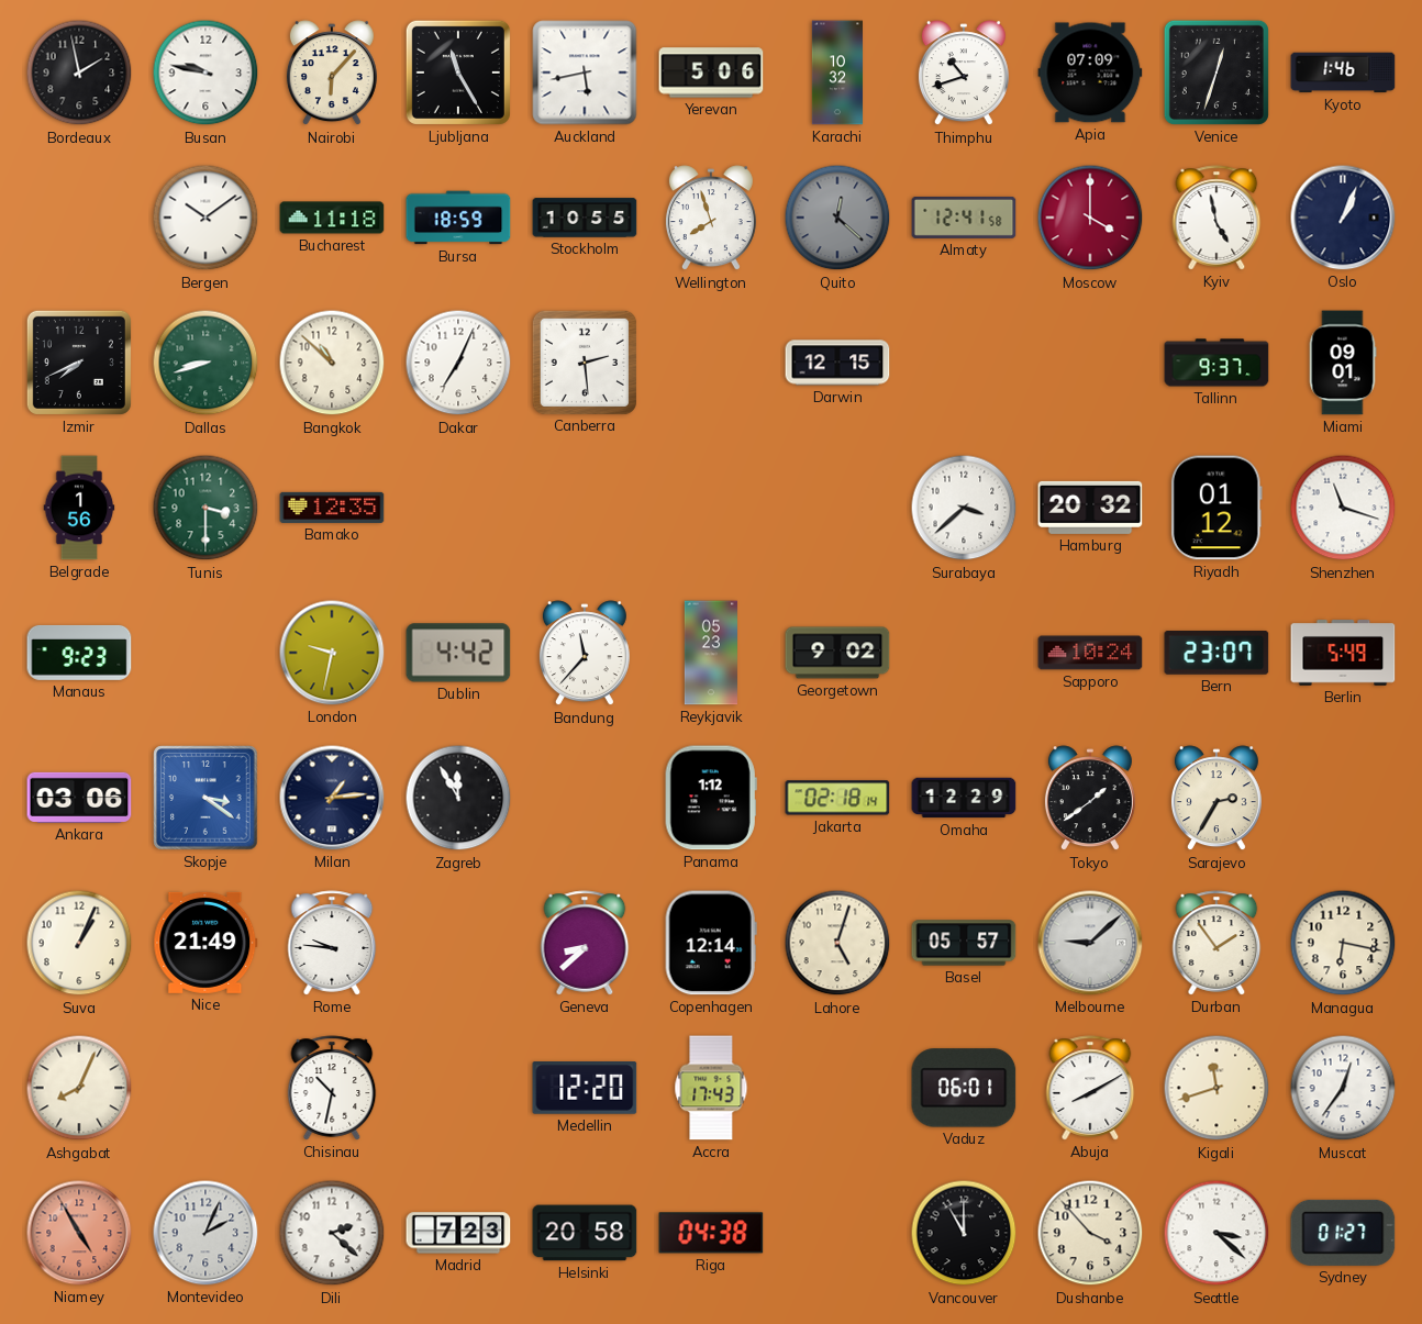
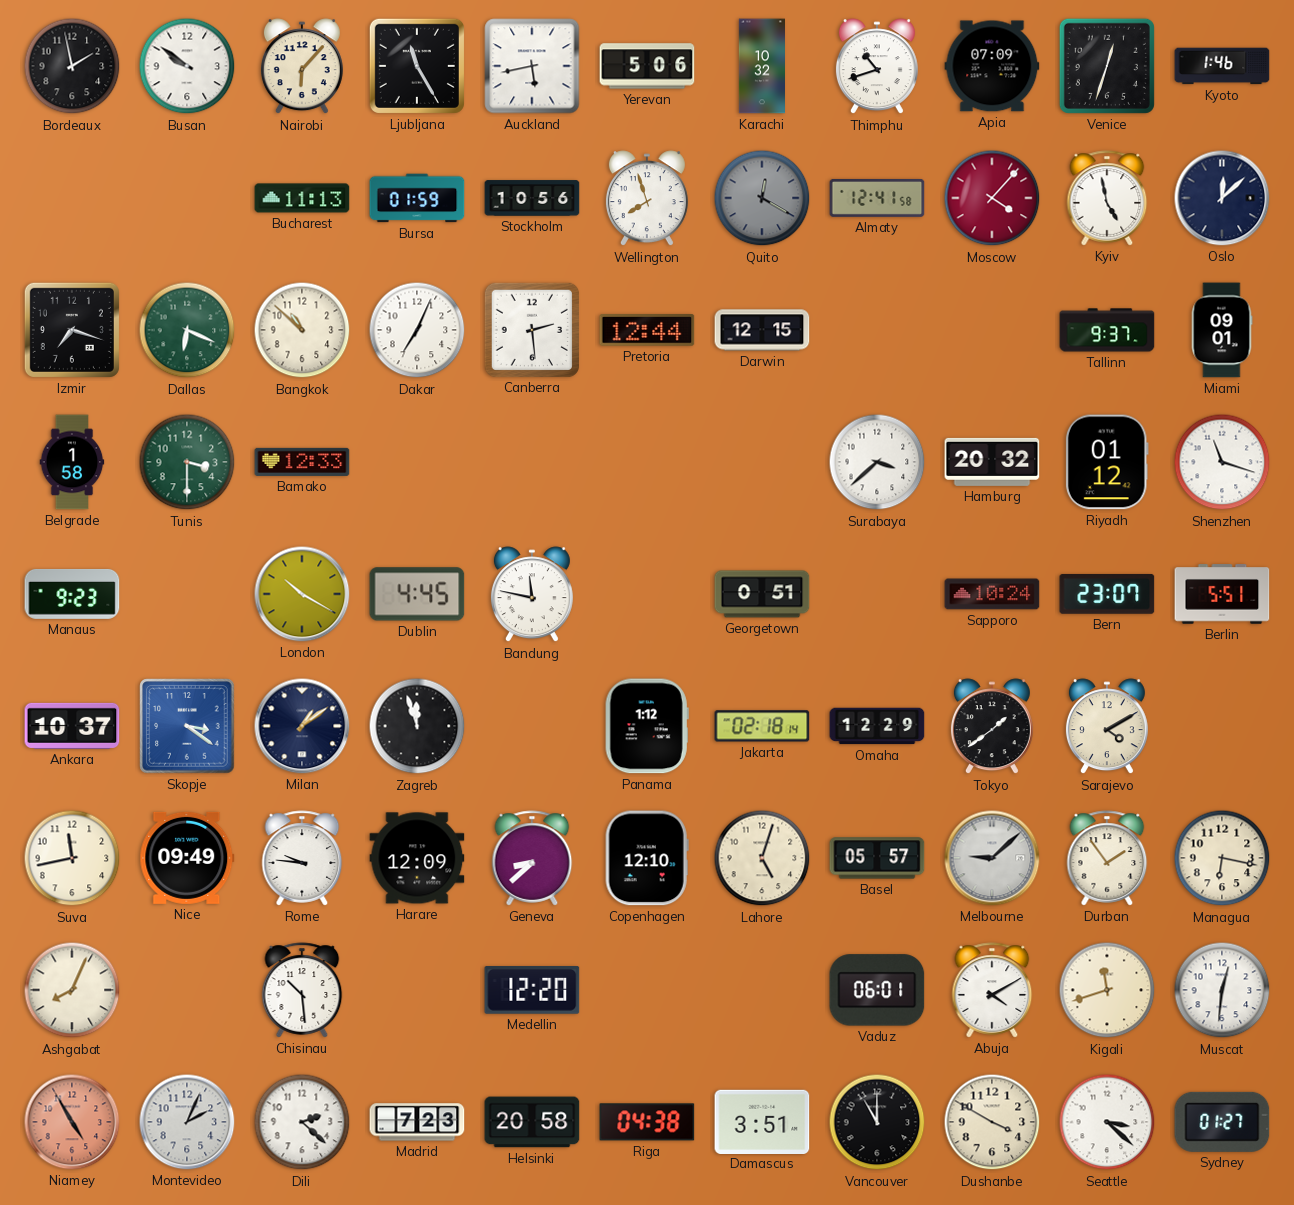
Busan: 9:47 -> 9:51
Bergen: 10:09 -> none
Bucharest: 11:18 -> 11:13
Bursa: 18:59 -> 01:59
Stockholm: 10:55 -> 10:56
Quito: 12:22 -> 12:20
Moscow: 4:00 -> 4:07
Oslo: 1:04 -> 12:08
Izmir: 7:41 -> 7:18
Dallas: 8:42 -> 6:19
Pretoria: none -> 12:44
Belgrade: 1:56 -> 1:58
Bamako: 12:35 -> 12:33
London: 9:32 -> 10:20
Dublin: 4:42 -> 4:45
Bandung: 11:37 -> 11:47
Reykjavik: 05:23 -> none
Georgetown: 9:02 -> 0:51
Berlin: 5:49 -> 5:51
Ankara: 03:06 -> 10:37
Milan: 1:14 -> 1:09
Zagreb: 11:55 -> 11:57
Sarajevo: 2:35 -> 4:10
Suva: 1:04 -> 11:43
Nice: 21:49 -> 09:49
Harare: none -> 12:09
Copenhagen: 12:14 -> 12:10
Chisinau: 10:32 -> 10:29
Accra: 17:43 -> none
Abuja: 8:10 -> 4:10
Muscat: 12:36 -> 12:31
Damascus: none -> 3:51
Dushanbe: 3:53 -> 3:50
